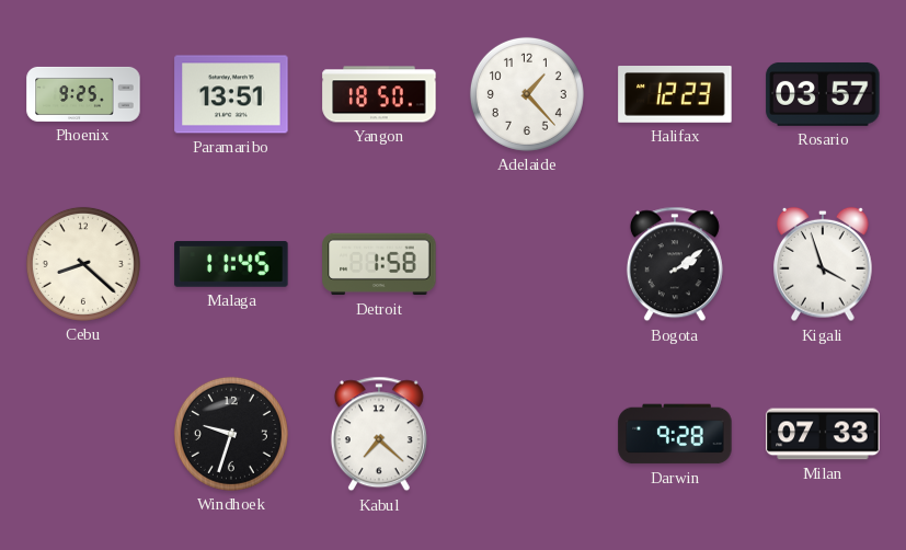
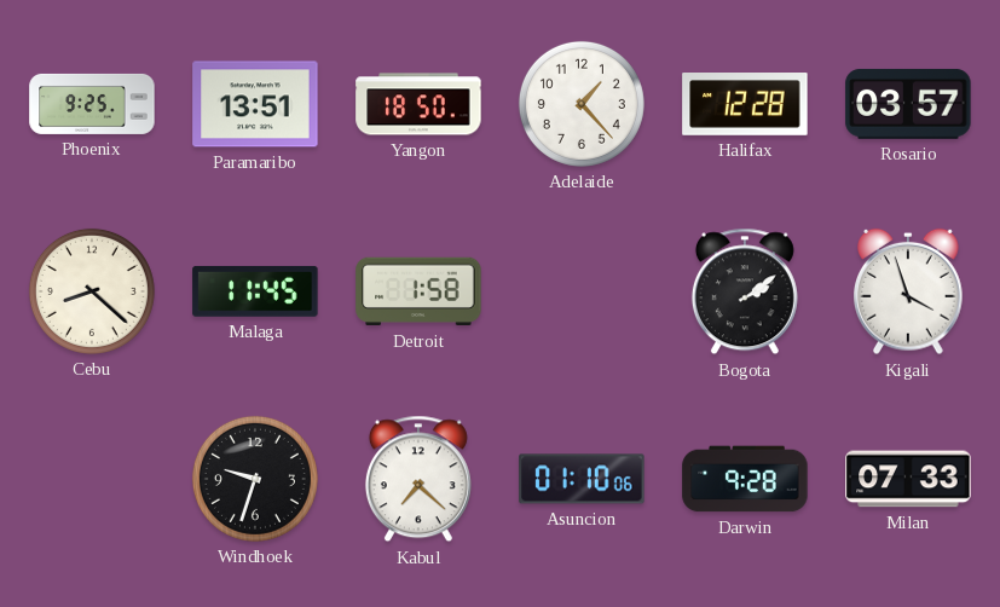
Halifax: 12:23 -> 12:28
Asuncion: none -> 01:10
